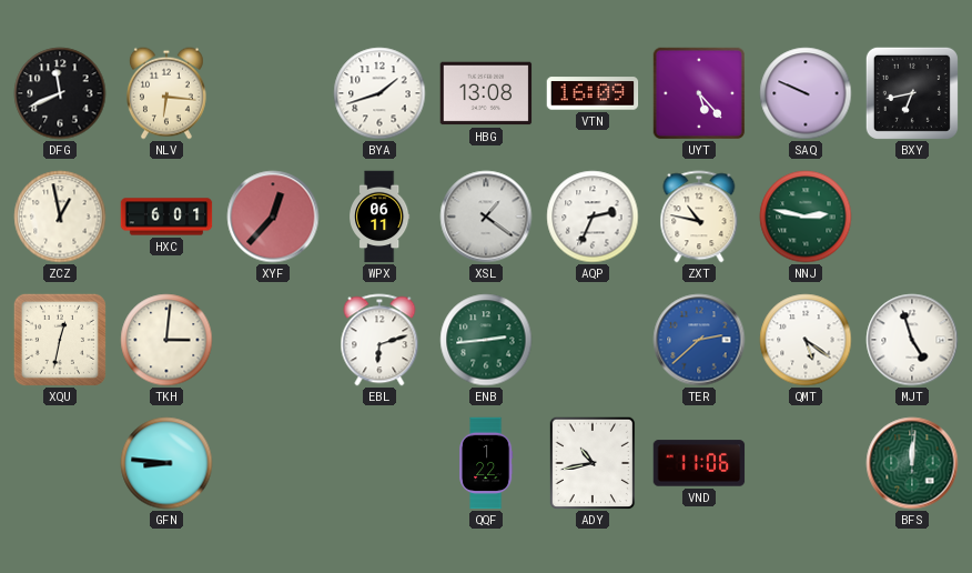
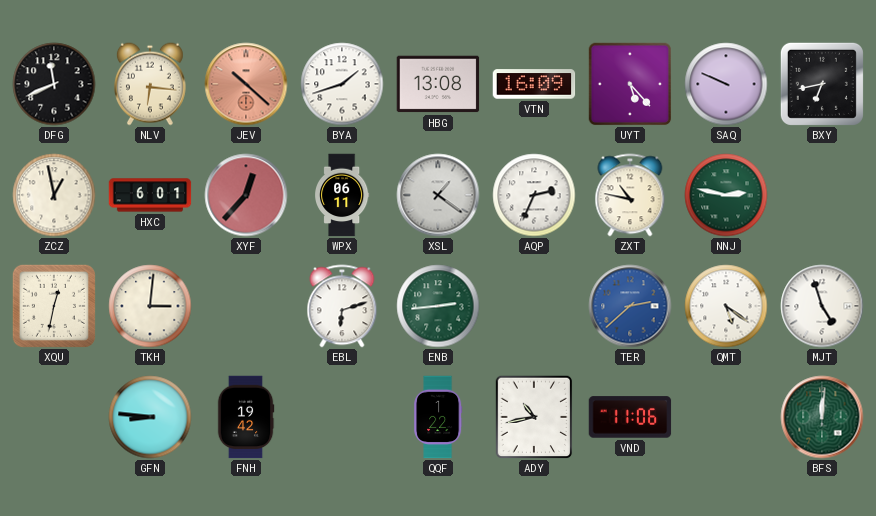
JEV: none -> 10:22
FNH: none -> 19:42
